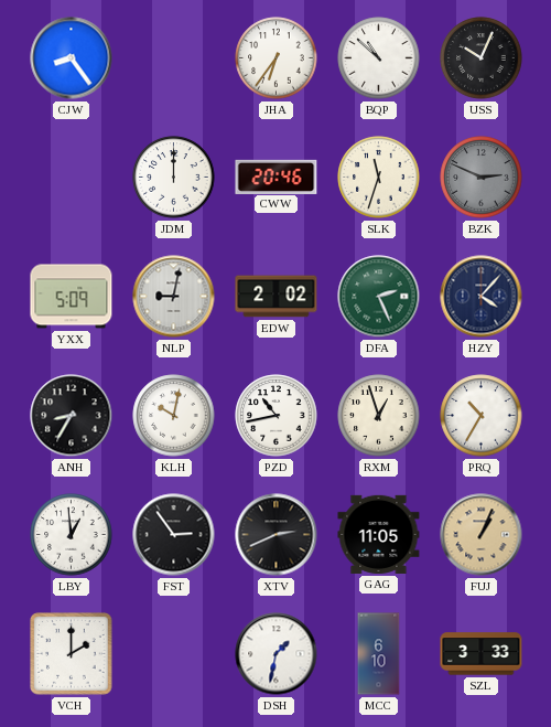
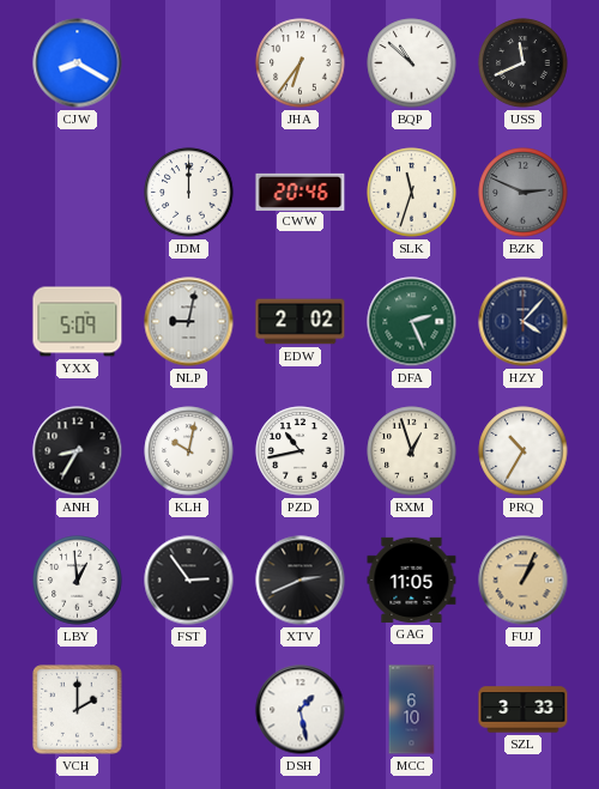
CJW: 8:24 -> 8:20
USS: 10:04 -> 11:41
DSH: 1:32 -> 1:28
